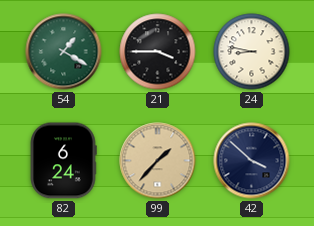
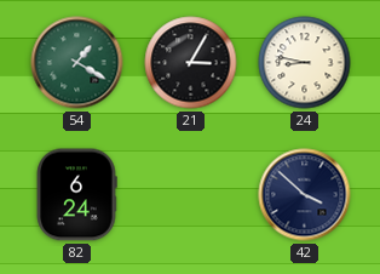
21: 3:45 -> 3:05
99: 1:37 -> none
